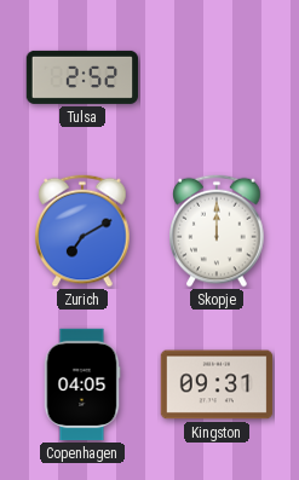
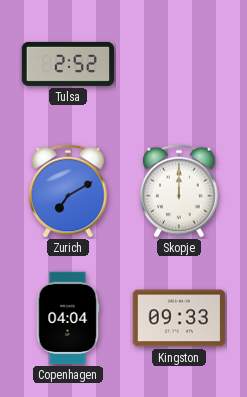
Copenhagen: 04:05 -> 04:04
Kingston: 09:31 -> 09:33
